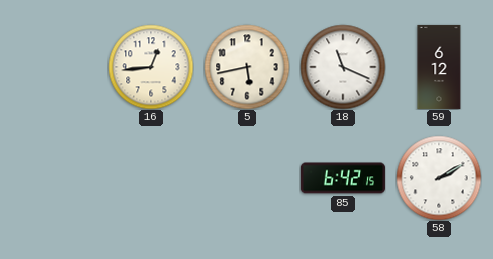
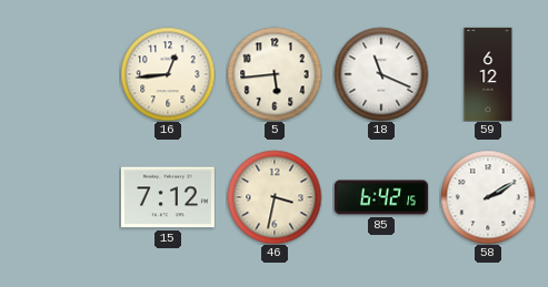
5: 5:43 -> 5:44
15: none -> 7:12
46: none -> 3:32
